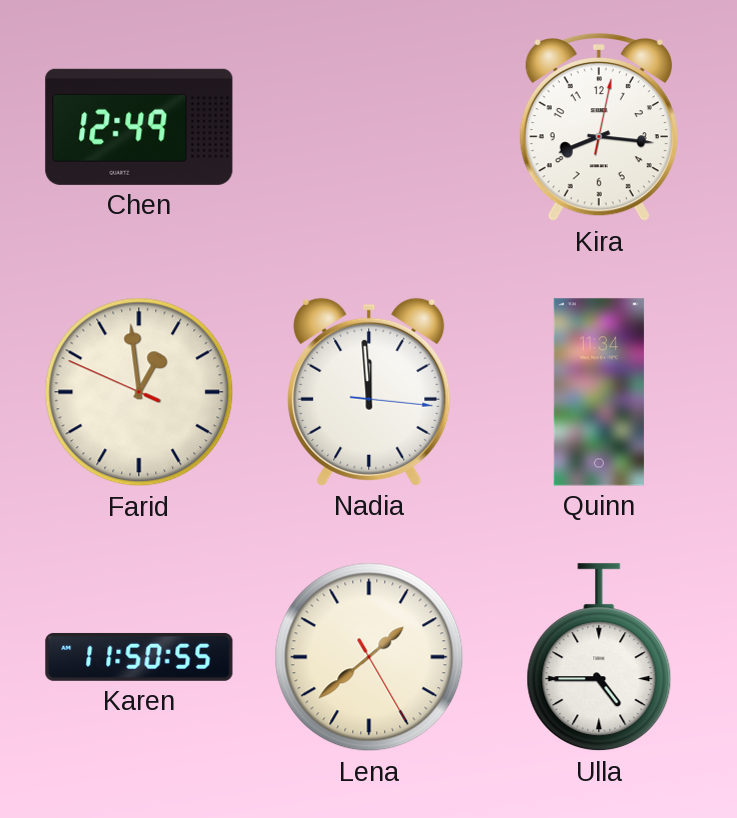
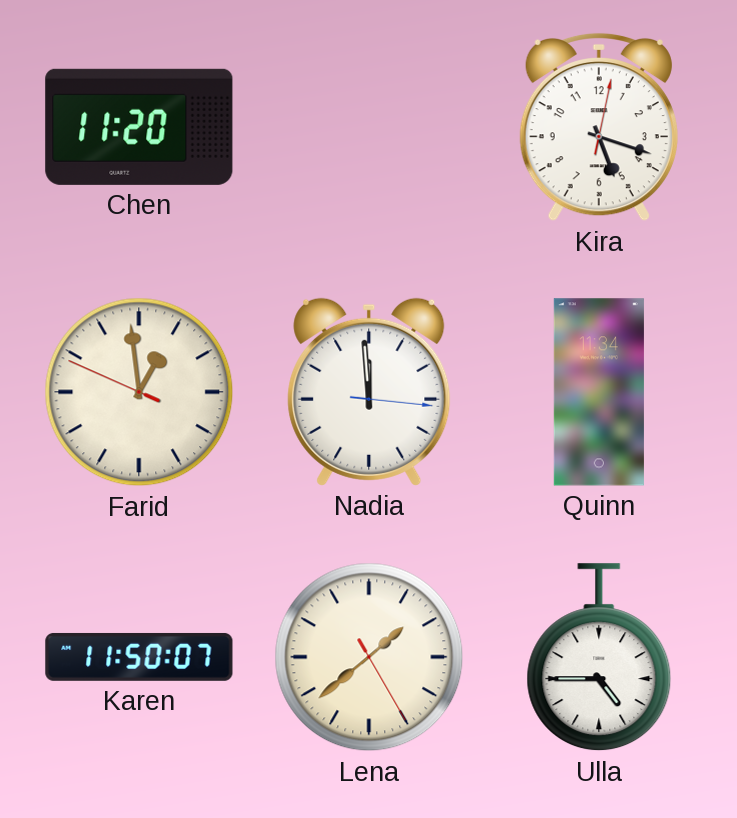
Chen: 12:49 -> 11:20
Kira: 8:16 -> 5:18
Karen: 11:50:55 -> 11:50:07
